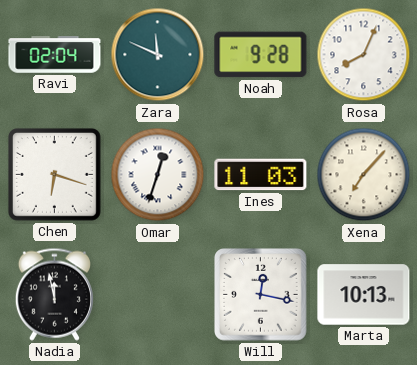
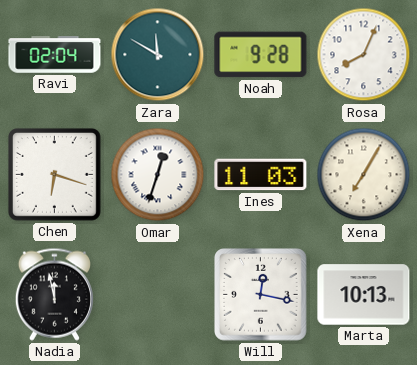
Zara: 11:49 -> 11:50
Xena: 7:07 -> 7:05
